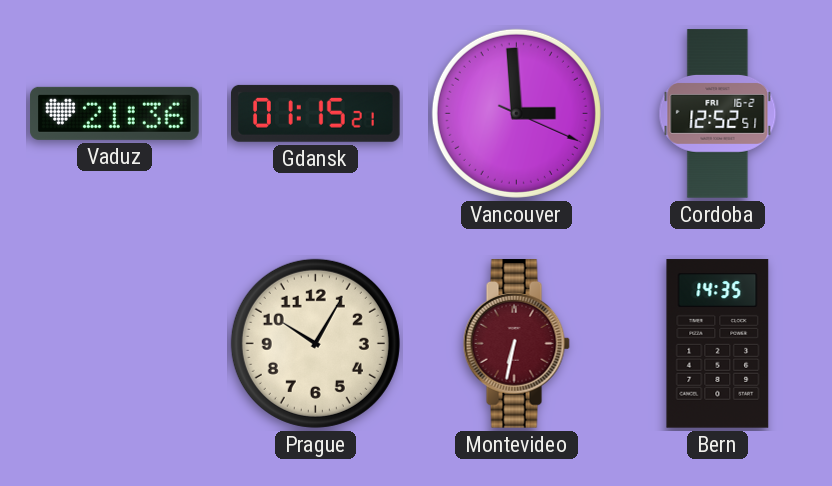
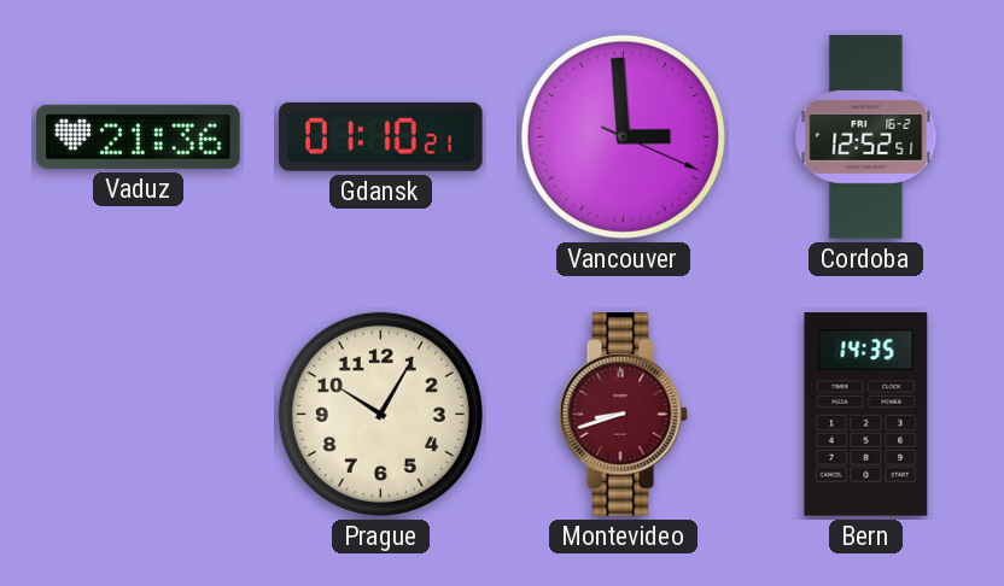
Gdansk: 01:15 -> 01:10
Montevideo: 6:32 -> 8:42
